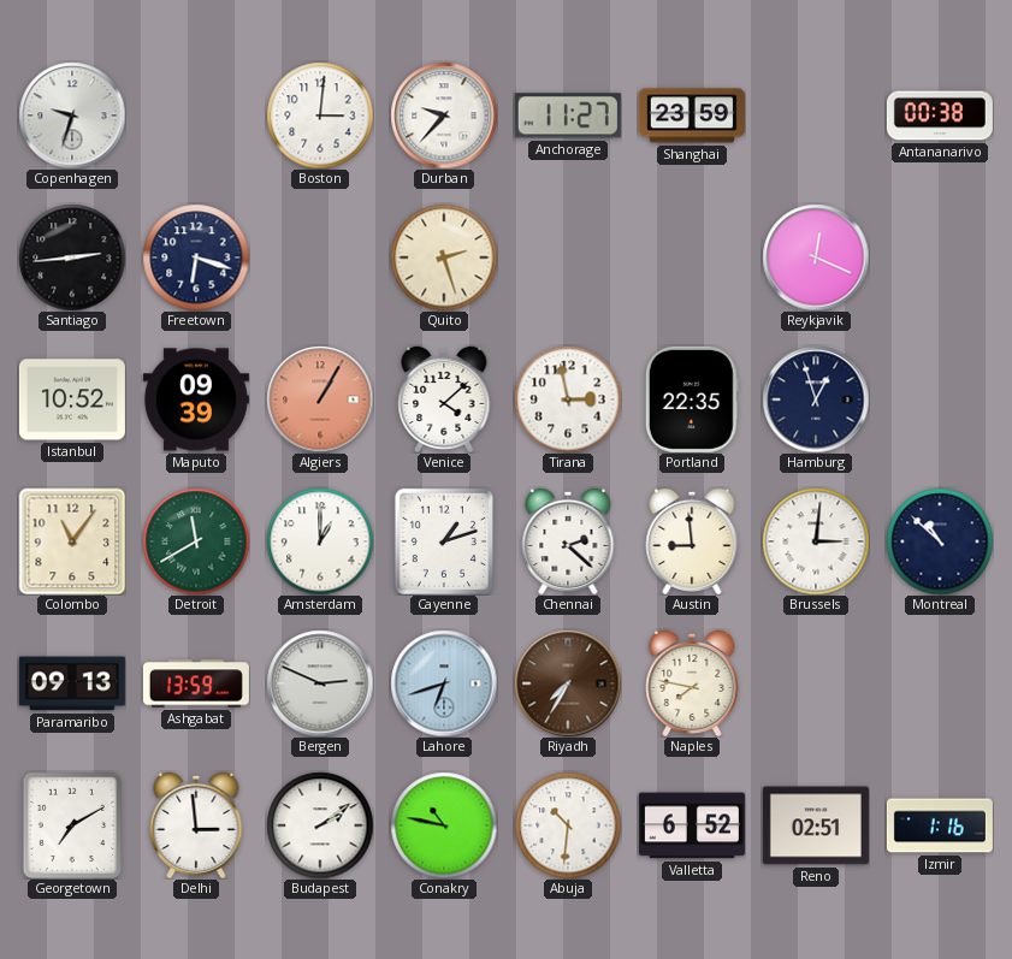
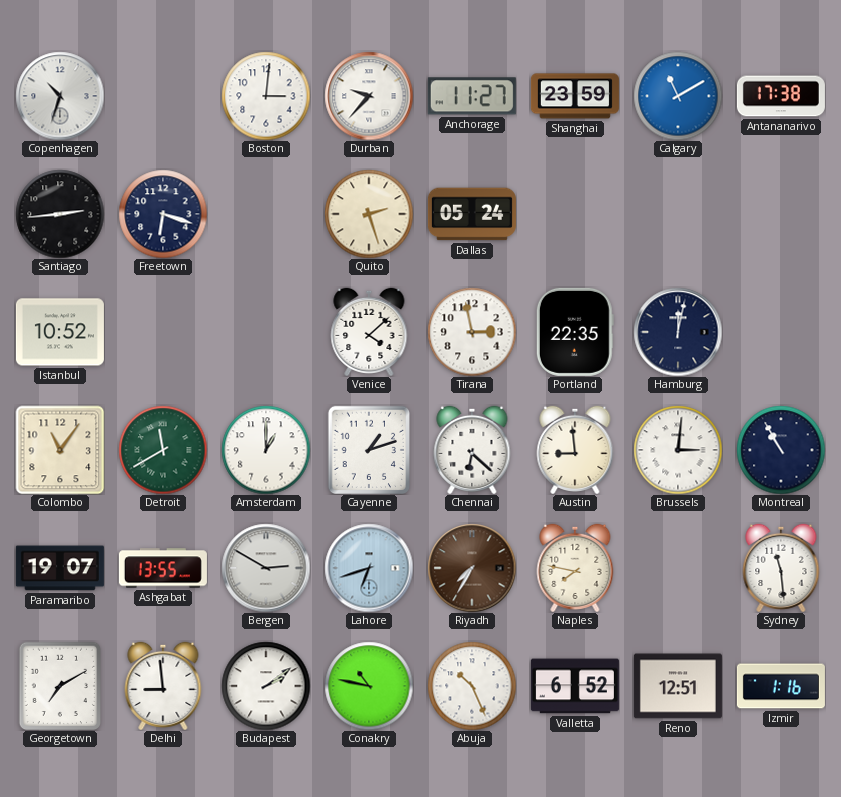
Copenhagen: 9:33 -> 10:33
Calgary: none -> 11:10
Antananarivo: 00:38 -> 17:38
Dallas: none -> 05:24
Reykjavik: 12:19 -> none
Maputo: 09:39 -> none
Algiers: 1:05 -> none
Hamburg: 12:57 -> 12:02
Chennai: 2:22 -> 6:22
Montreal: 10:52 -> 10:55
Paramaribo: 09:13 -> 19:07
Ashgabat: 13:59 -> 13:55
Bergen: 2:49 -> 2:50
Sydney: none -> 11:29
Delhi: 2:59 -> 8:59
Abuja: 10:31 -> 10:26
Reno: 02:51 -> 12:51
